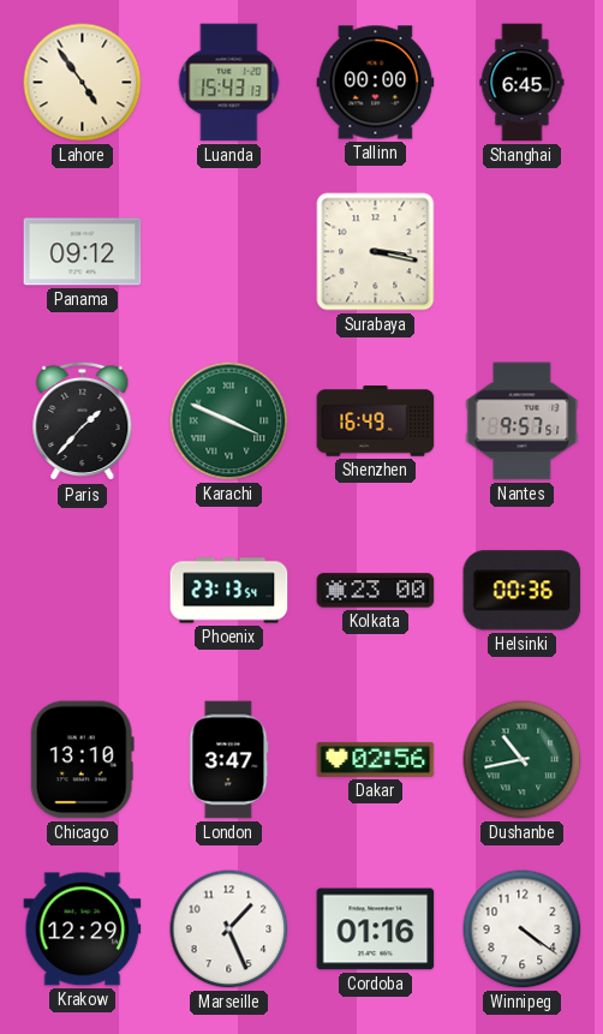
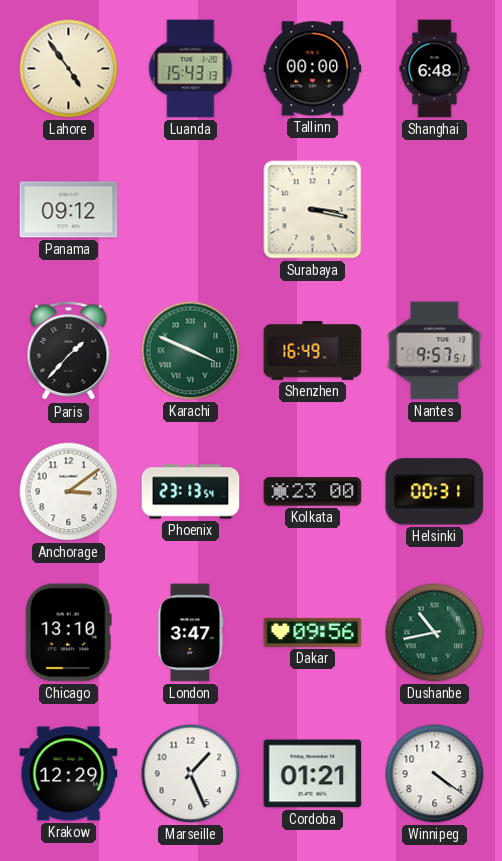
Shanghai: 6:45 -> 6:48
Anchorage: none -> 3:09
Helsinki: 00:36 -> 00:31
Dakar: 02:56 -> 09:56
Cordoba: 01:16 -> 01:21
